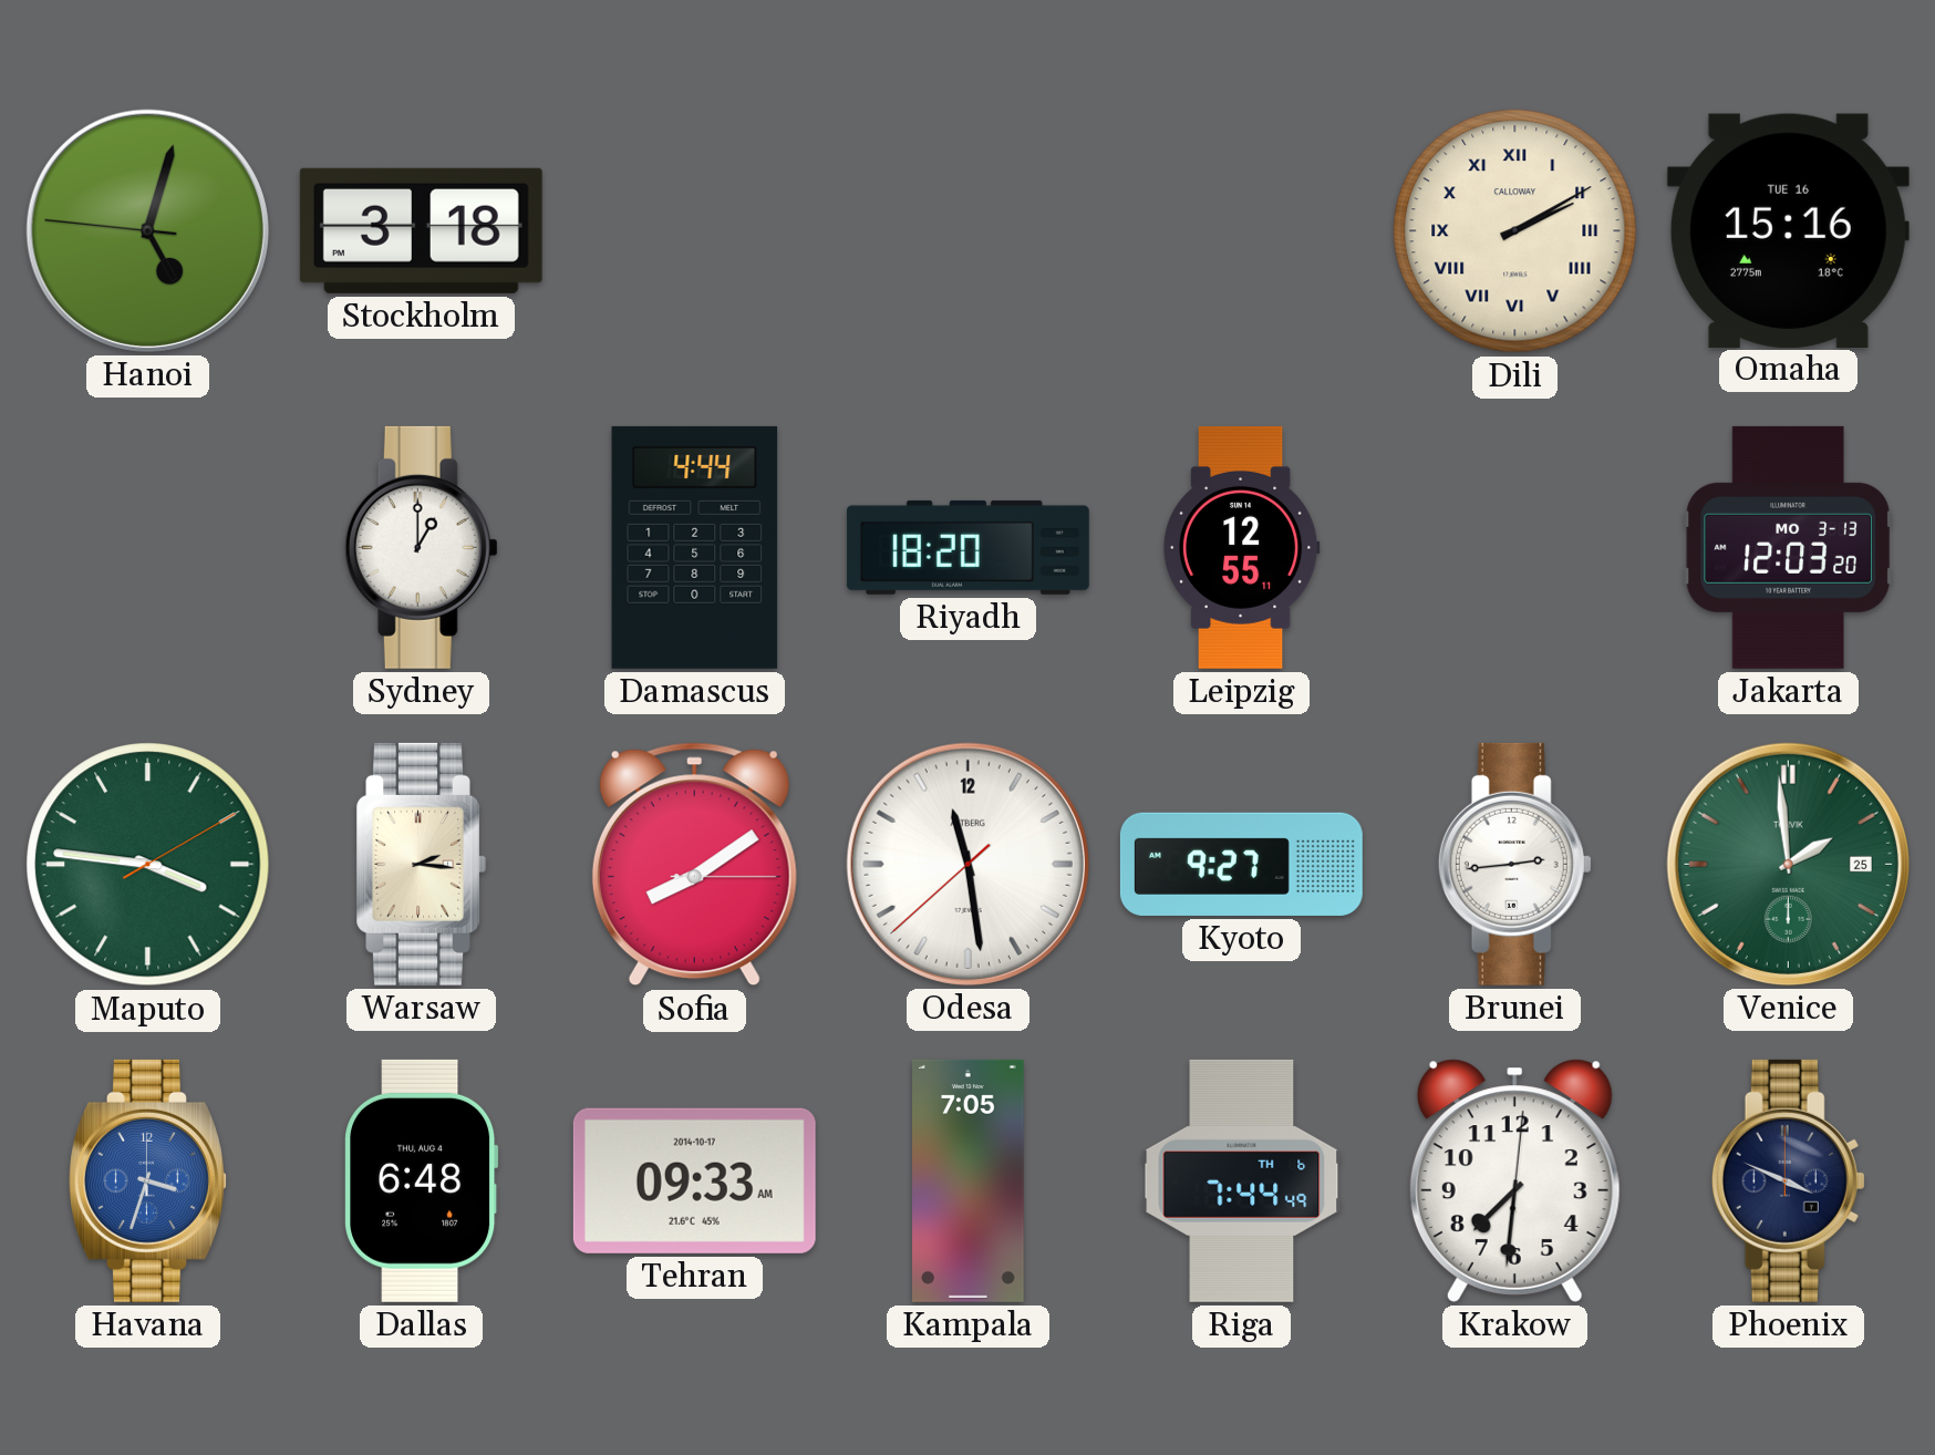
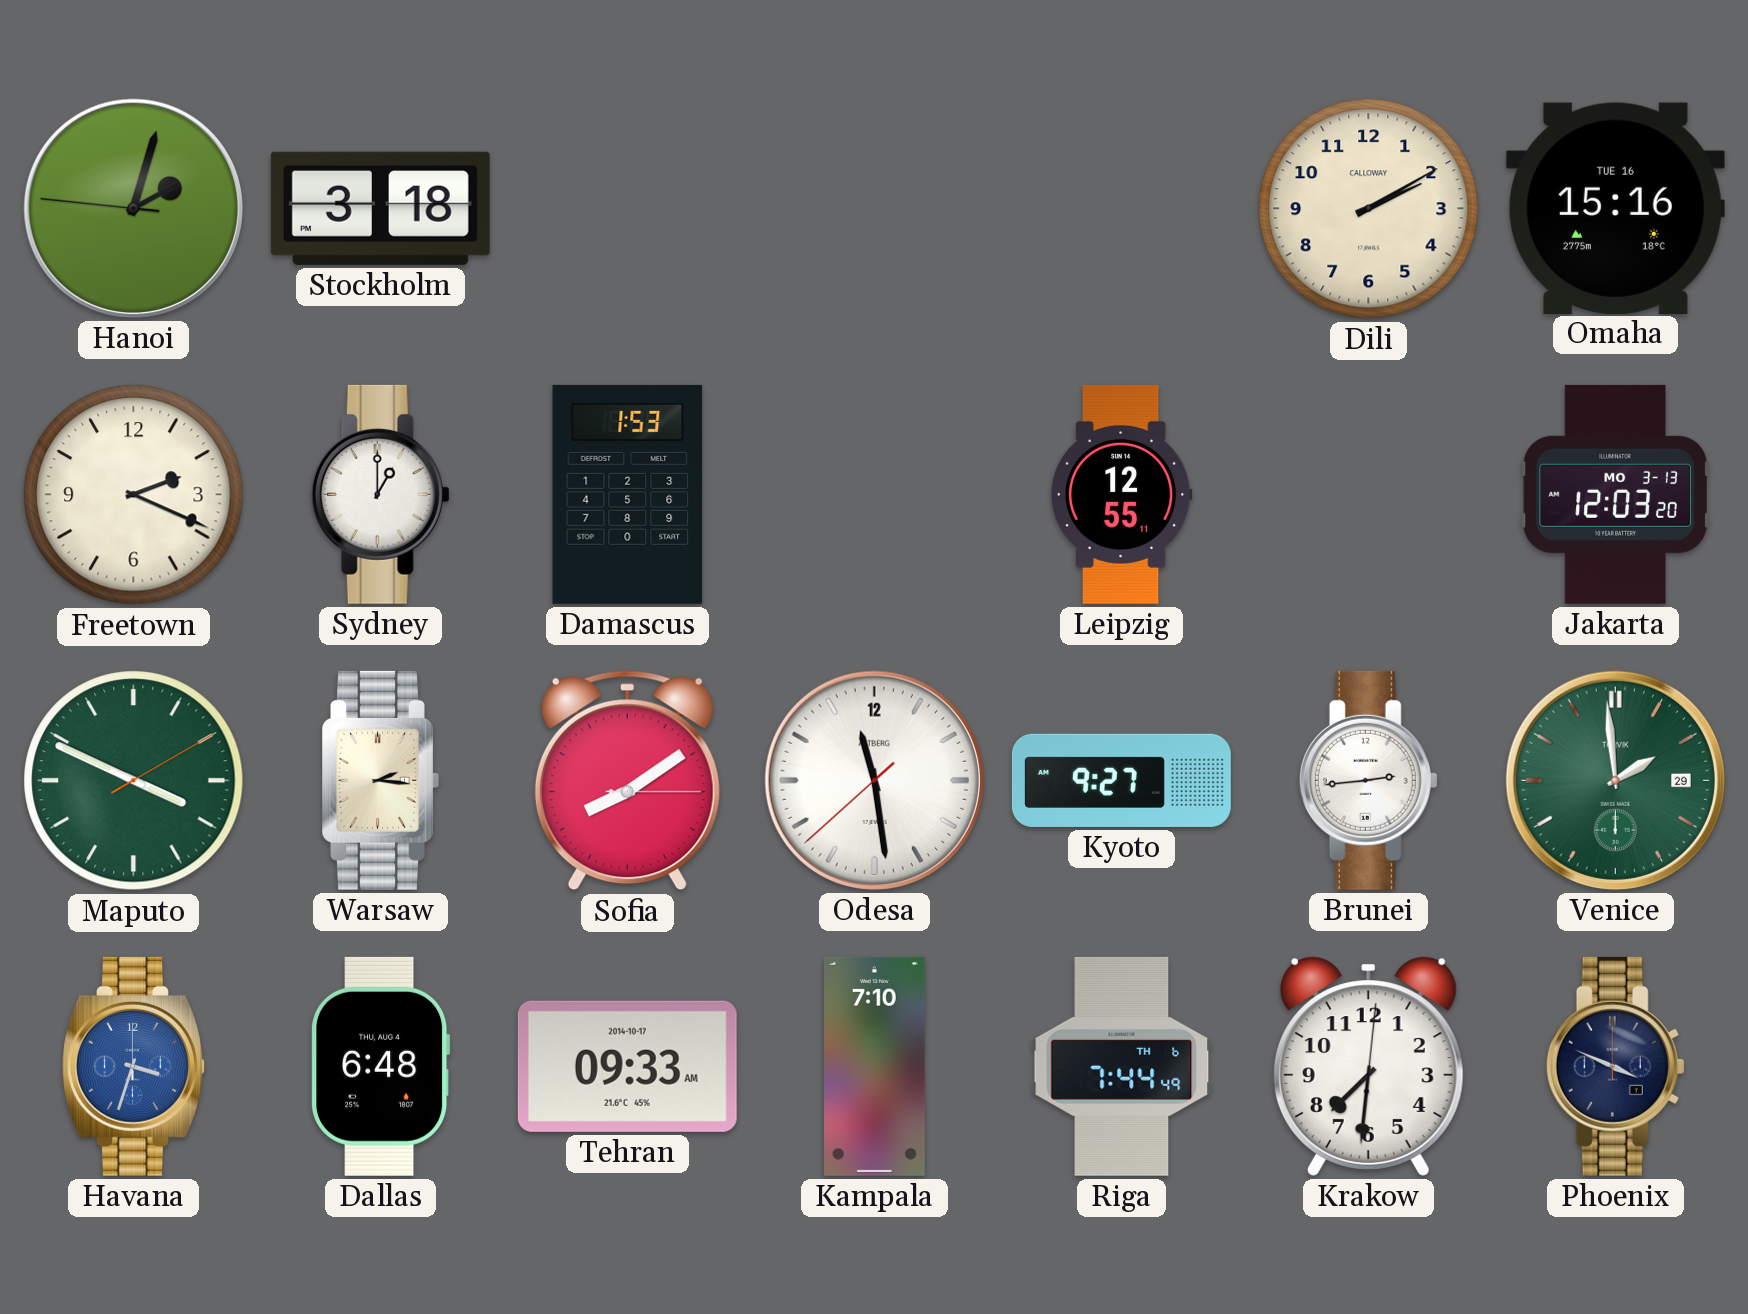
Hanoi: 5:02 -> 2:02
Dili numerals: Roman -> Arabic
Freetown: none -> 2:19
Damascus: 4:44 -> 1:53
Riyadh: 18:20 -> none
Maputo: 3:46 -> 3:49
Venice date: 25 -> 29
Kampala: 7:05 -> 7:10
